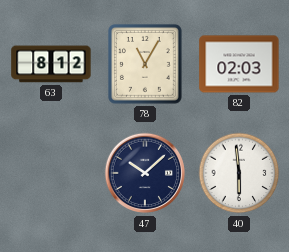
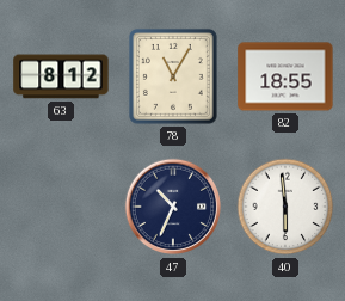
82: 02:03 -> 18:55
47: 10:08 -> 10:34
